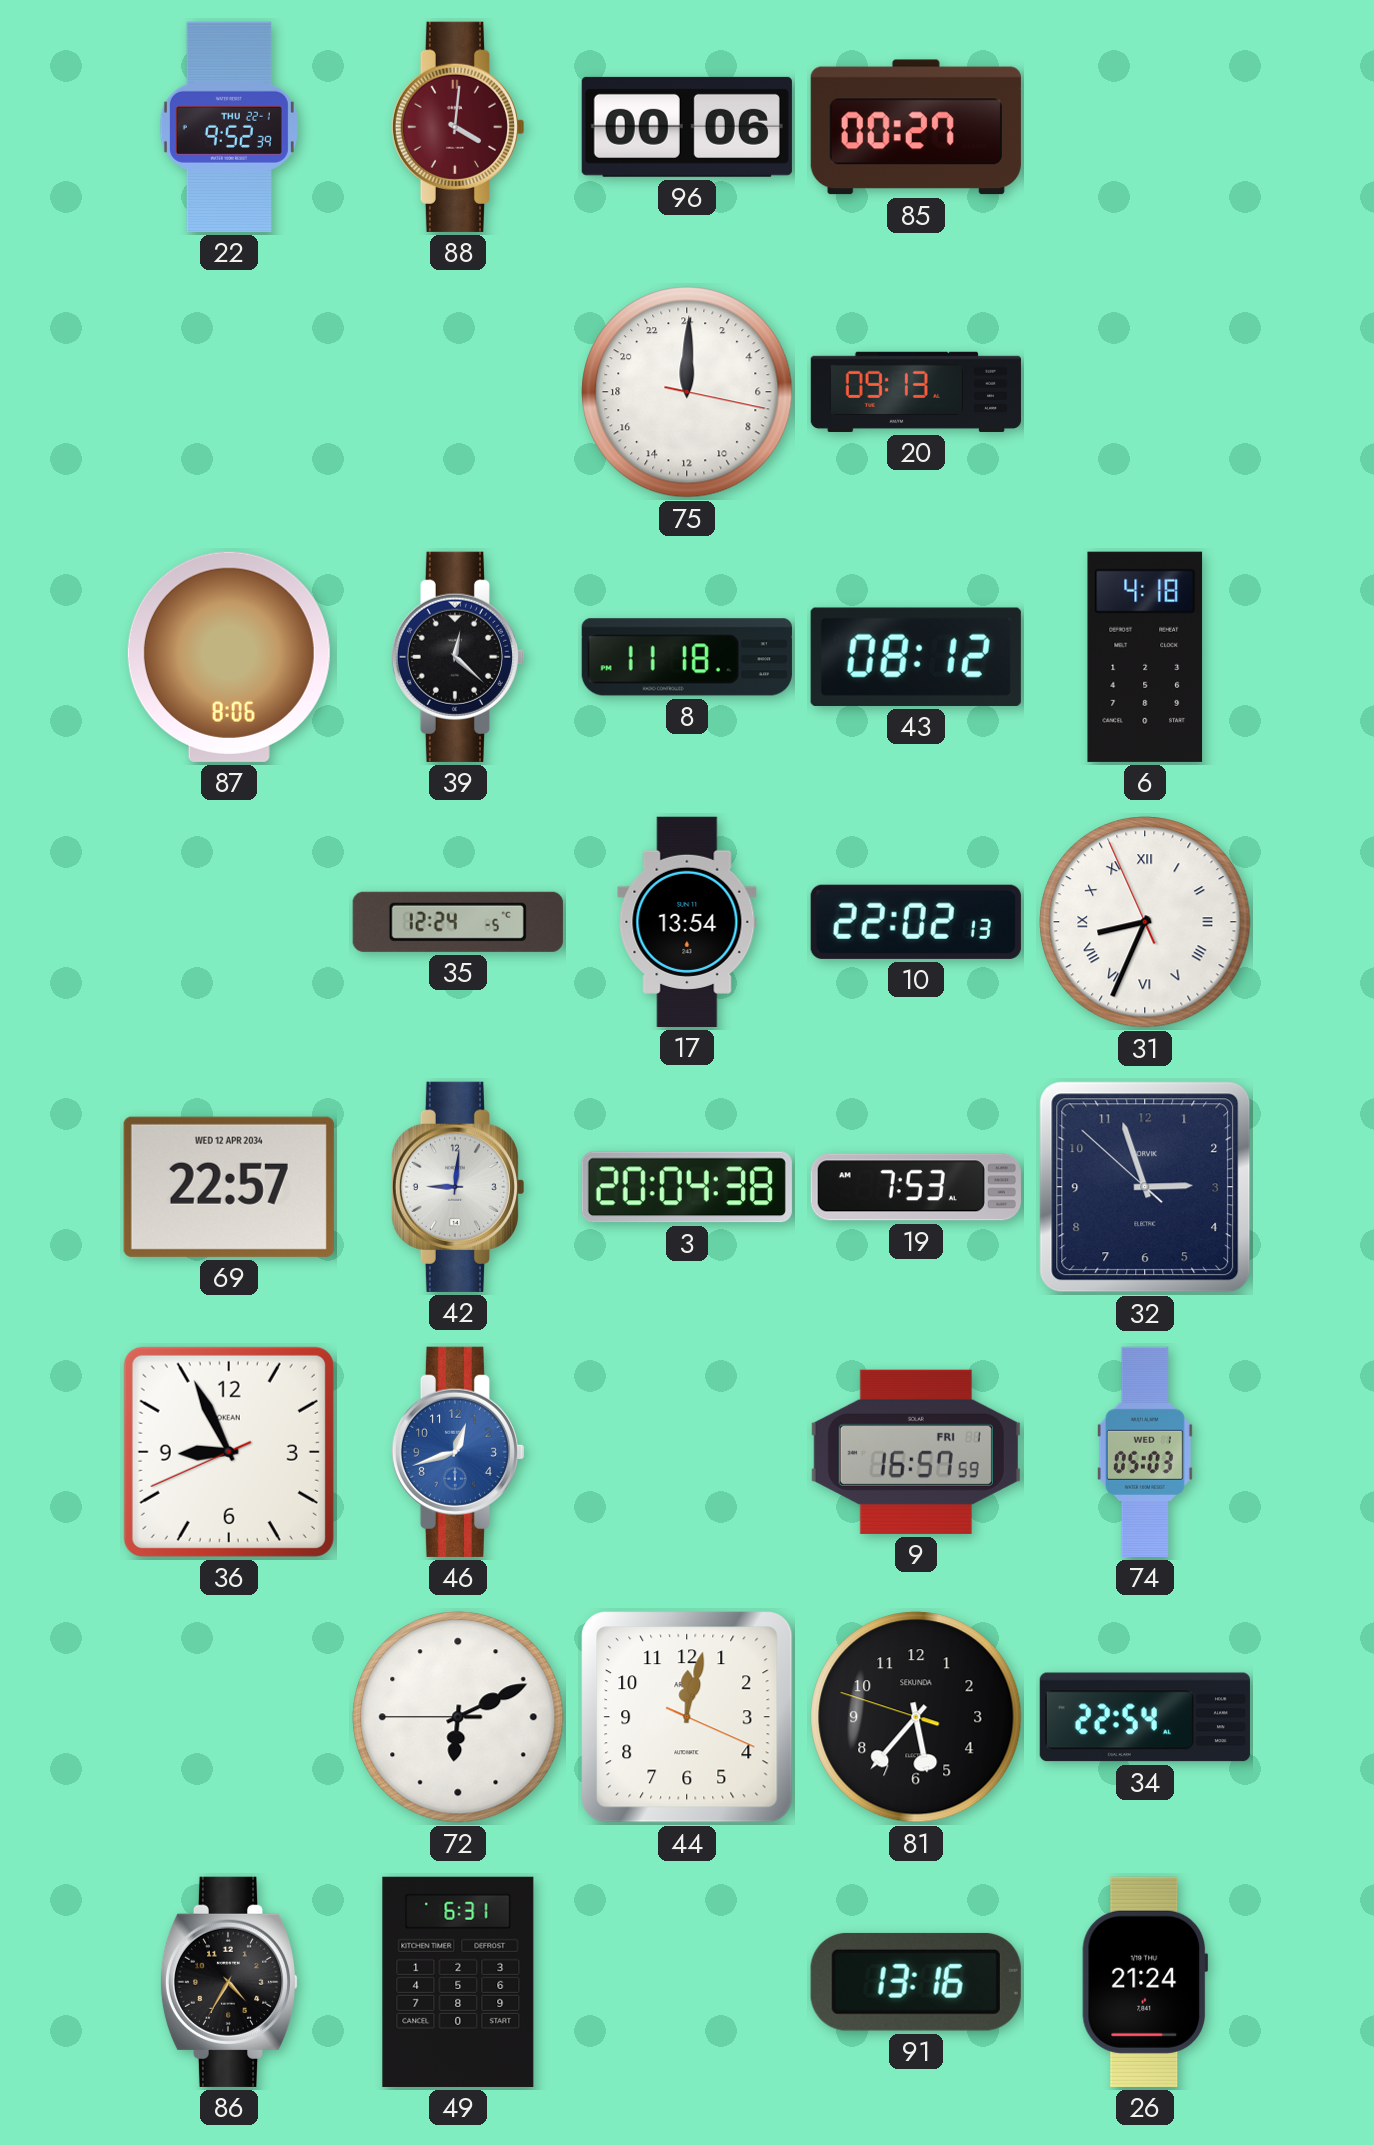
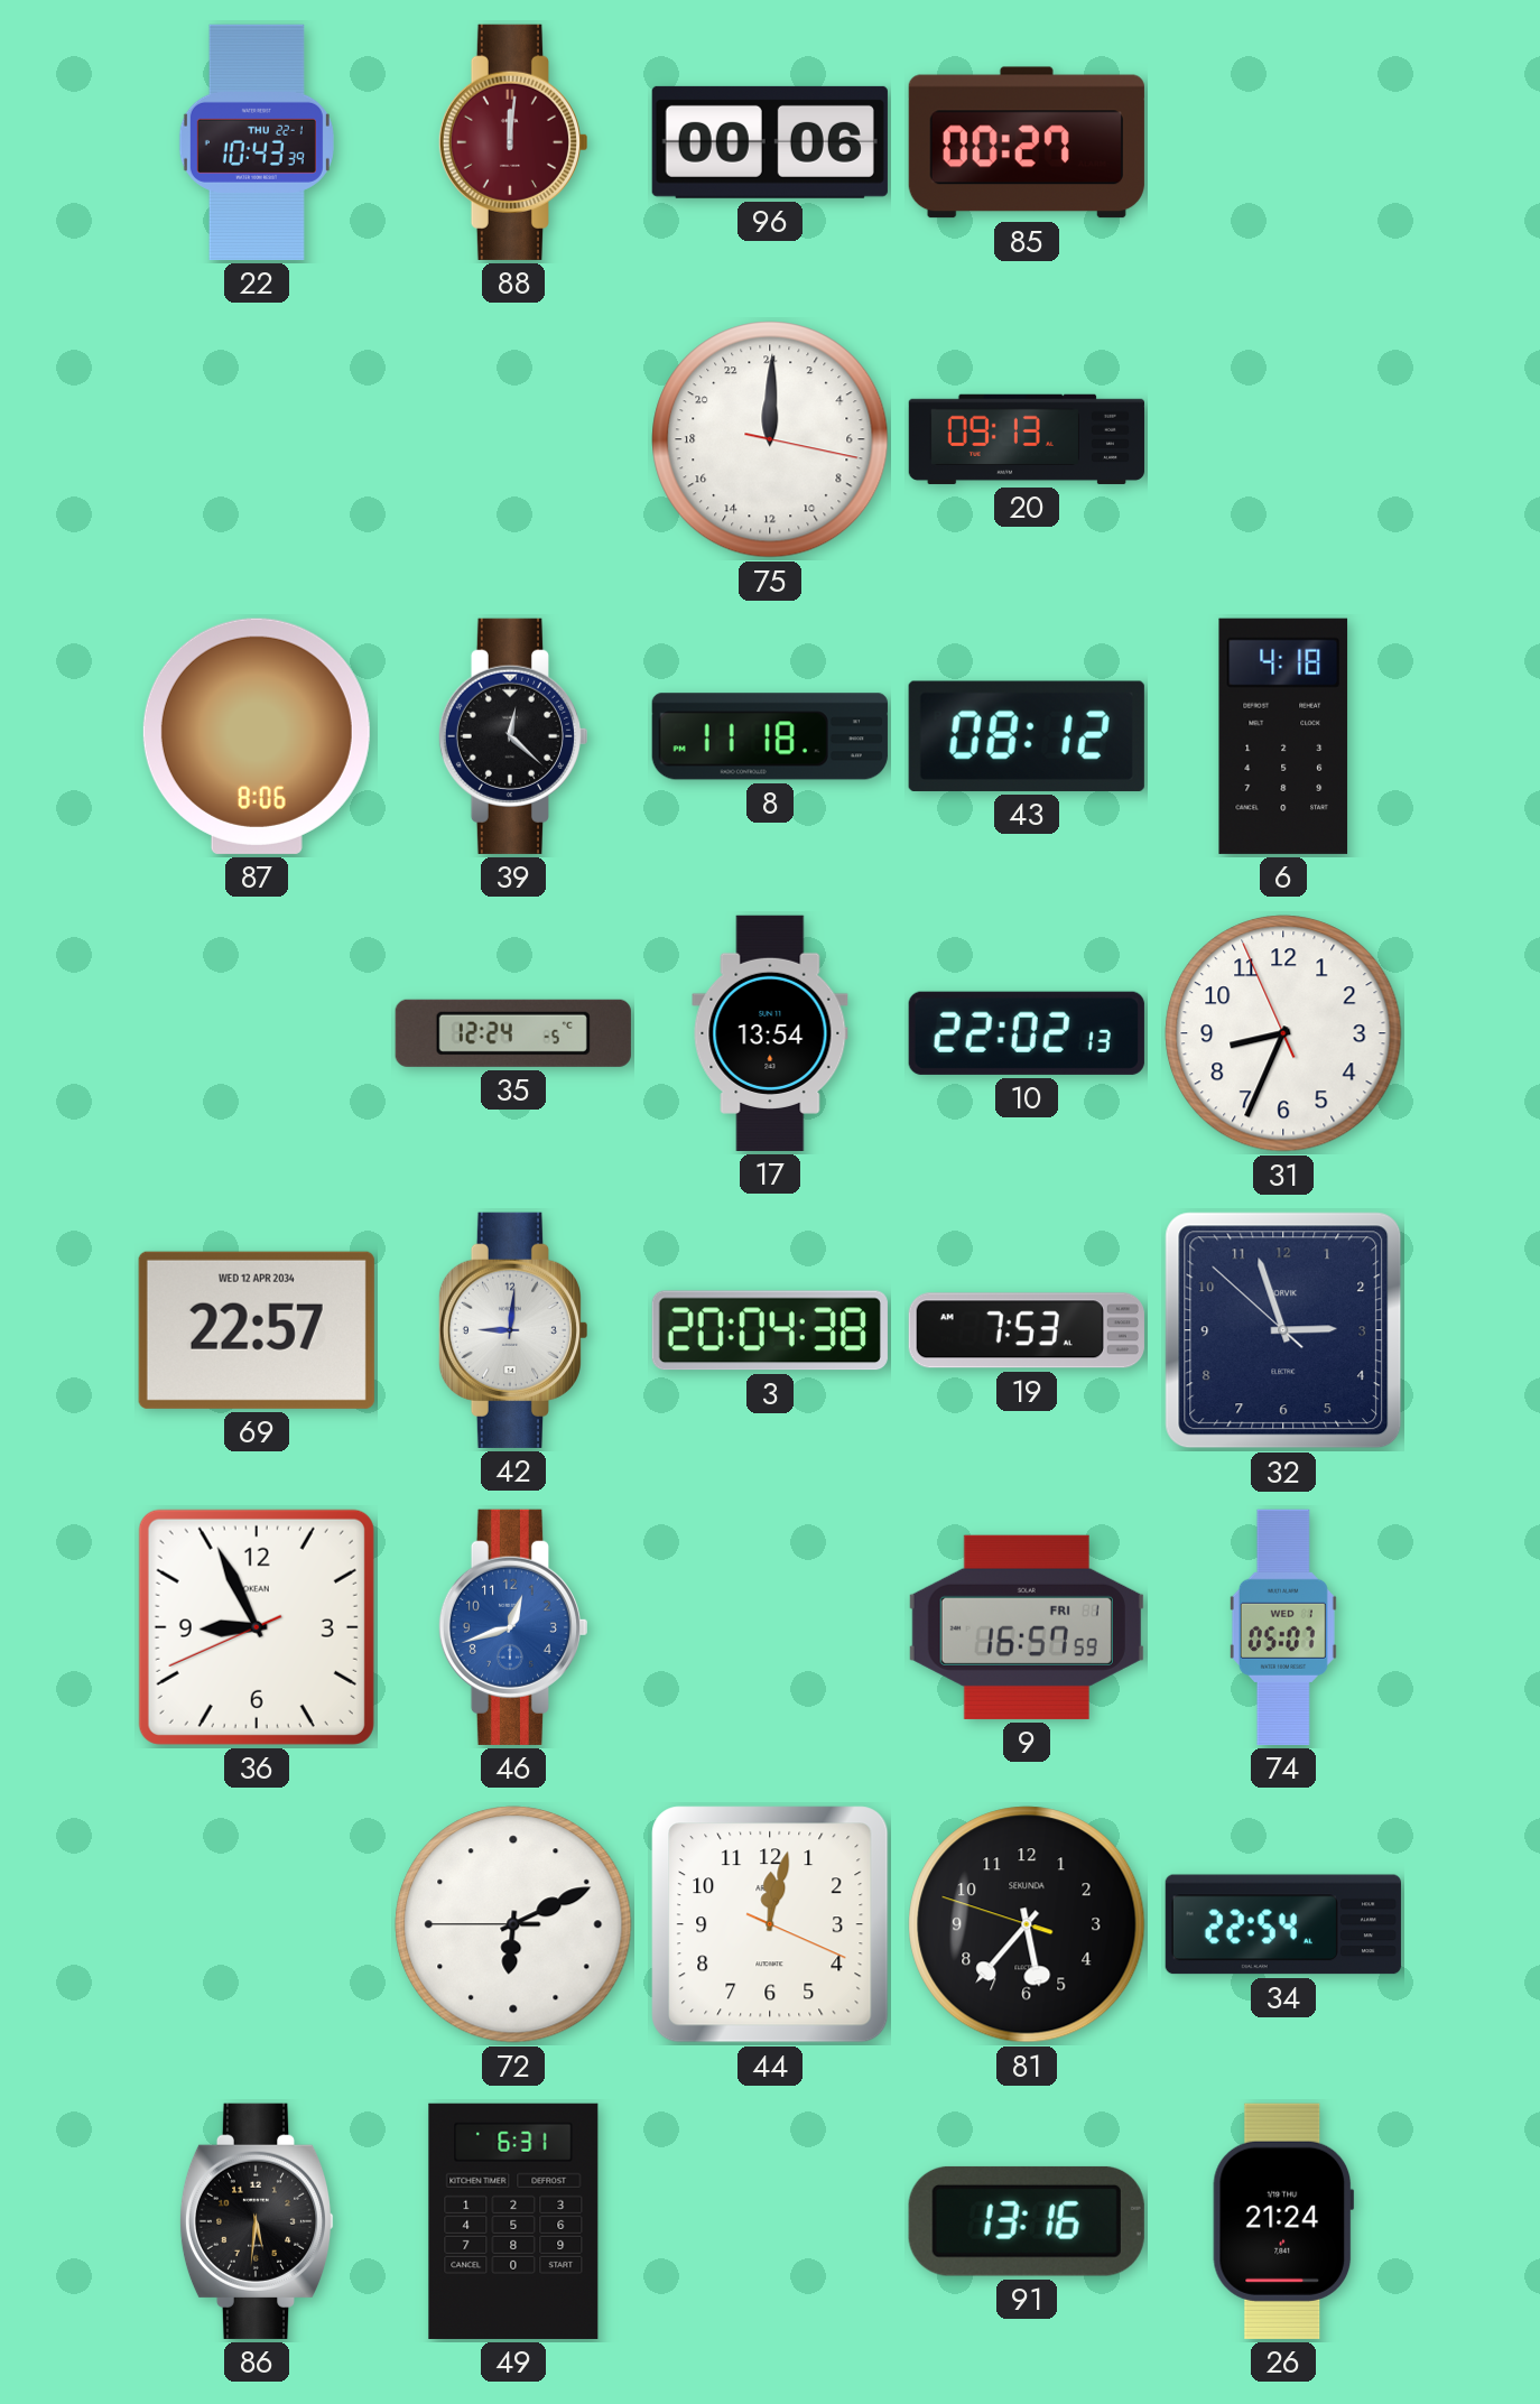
22: 9:52 -> 10:43
88: 4:01 -> 12:01
31 numerals: Roman -> Arabic
74: 05:03 -> 05:07
86: 4:35 -> 5:31
